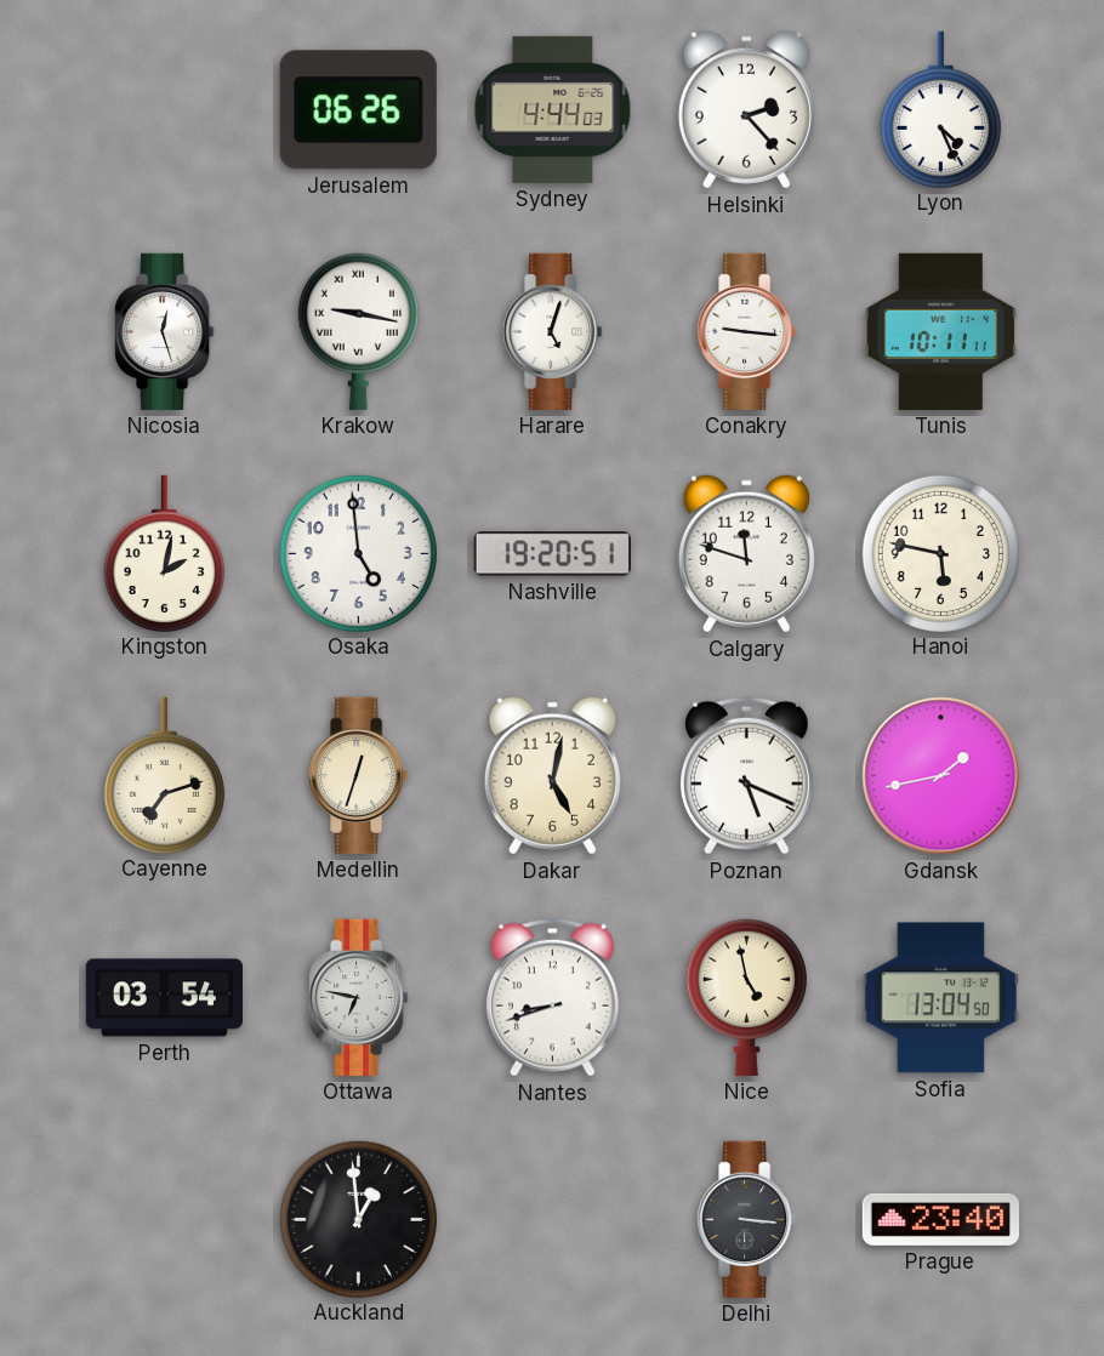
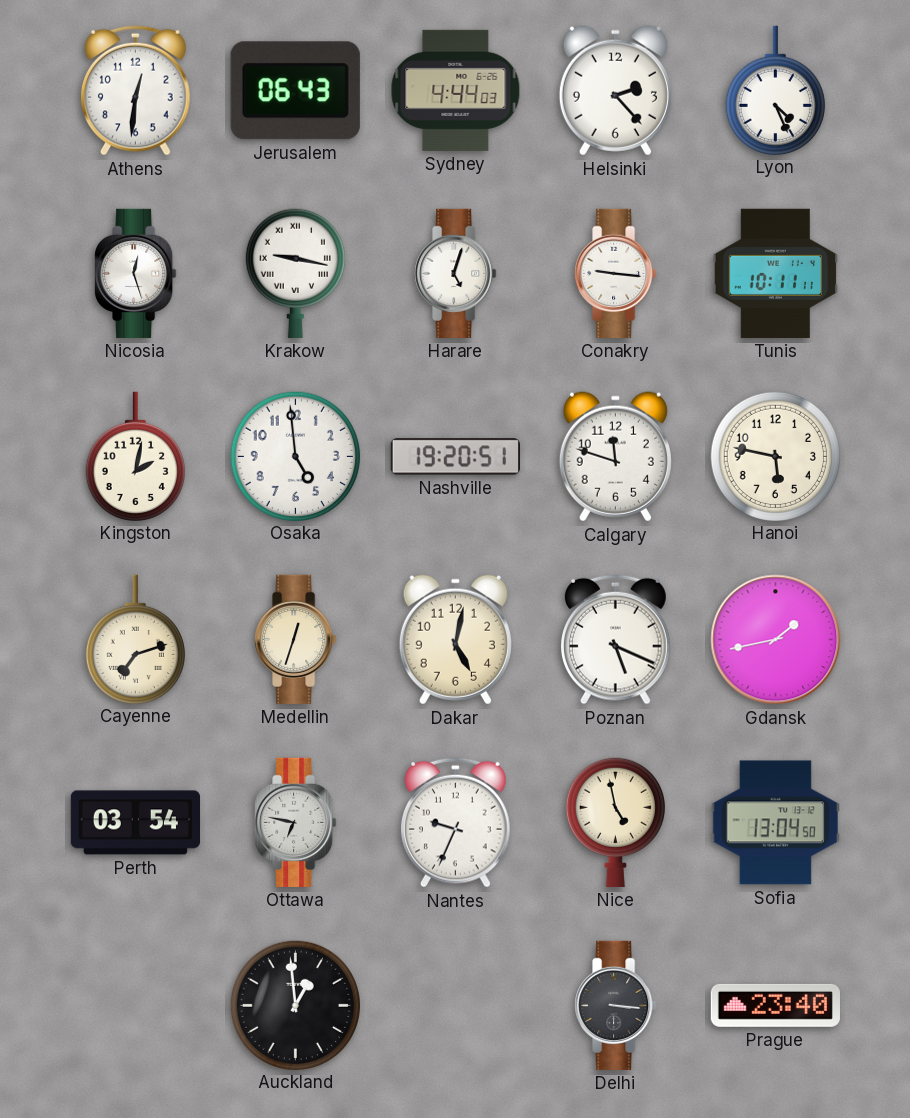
Athens: none -> 12:31
Jerusalem: 06:26 -> 06:43
Nantes: 8:42 -> 9:34
